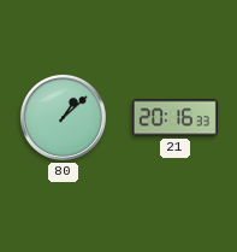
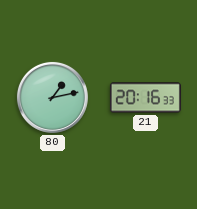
80: 1:08 -> 1:13
